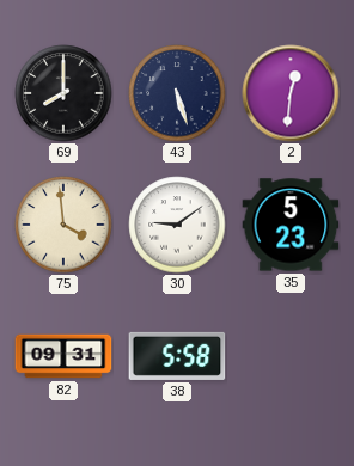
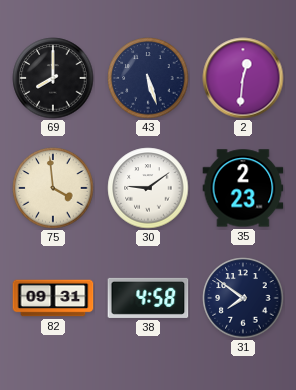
35: 5:23 -> 2:23
38: 5:58 -> 4:58
31: none -> 7:51
